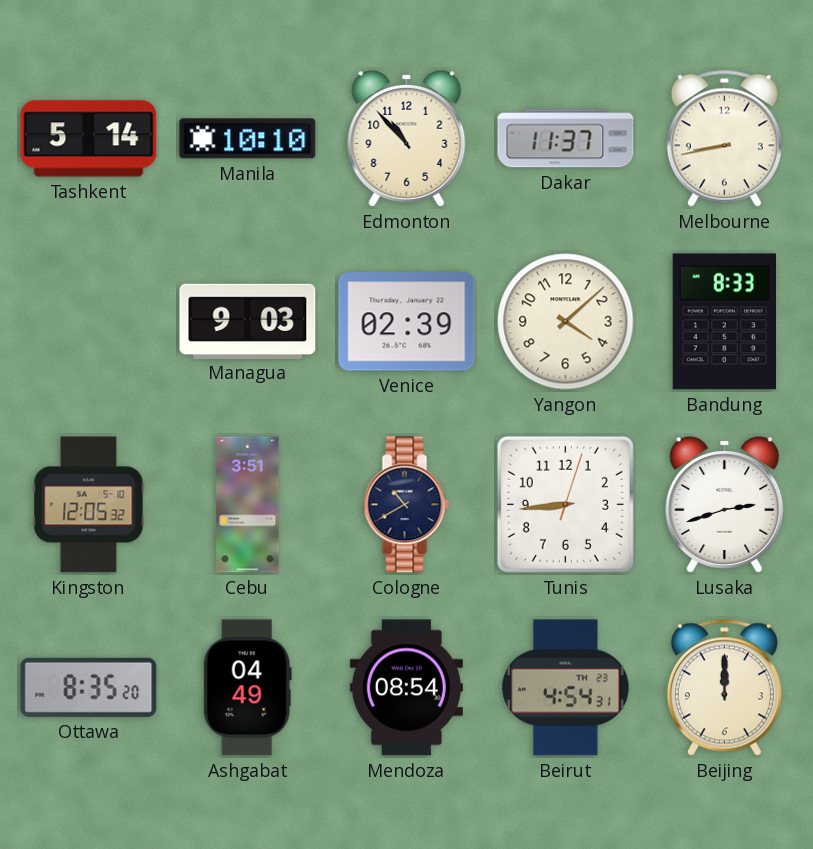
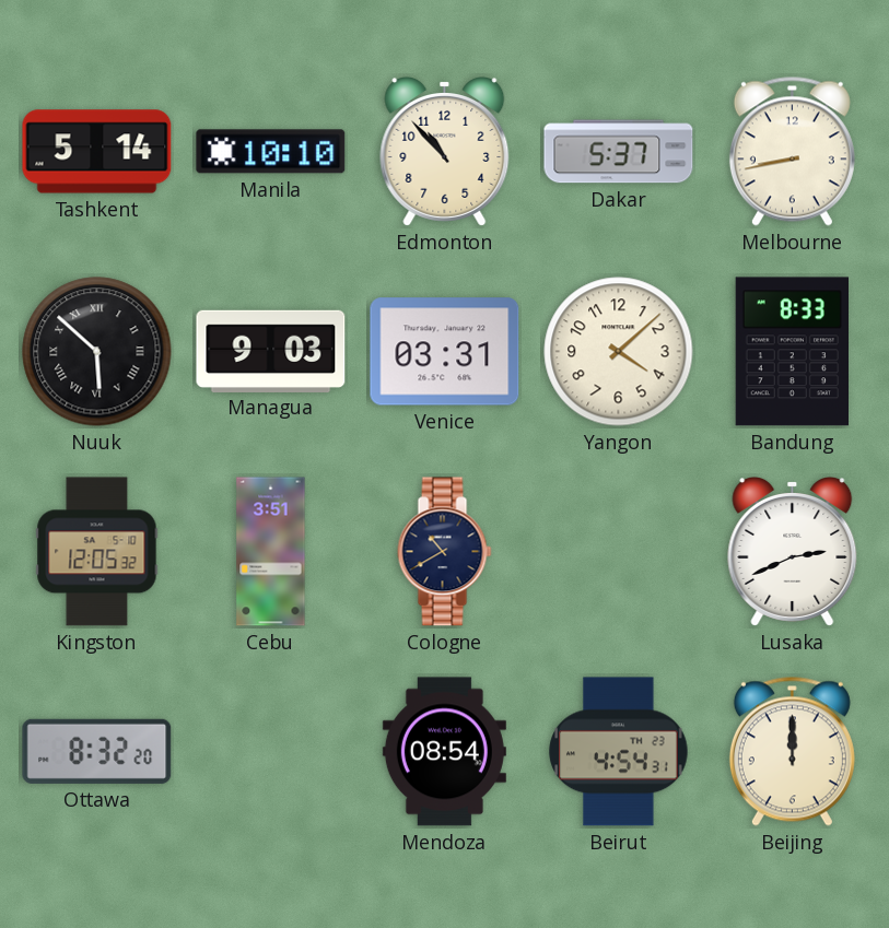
Dakar: 11:37 -> 5:37
Nuuk: none -> 5:52
Venice: 02:39 -> 03:31
Tunis: 8:44 -> none
Lusaka: 2:42 -> 2:41
Ottawa: 8:35 -> 8:32
Ashgabat: 04:49 -> none
